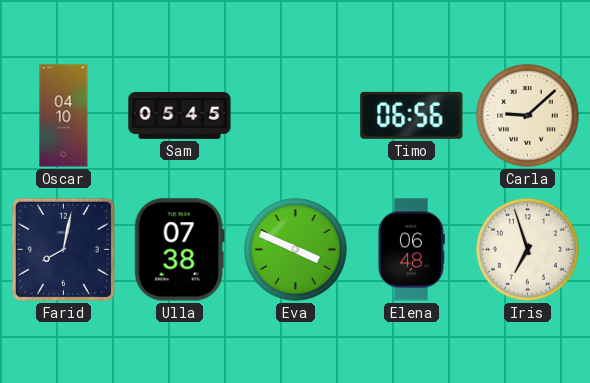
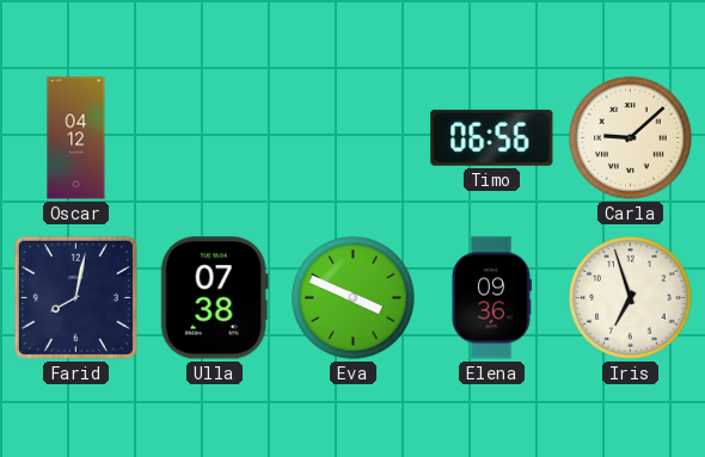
Oscar: 04:10 -> 04:12
Sam: 05:45 -> none
Elena: 06:48 -> 09:36
